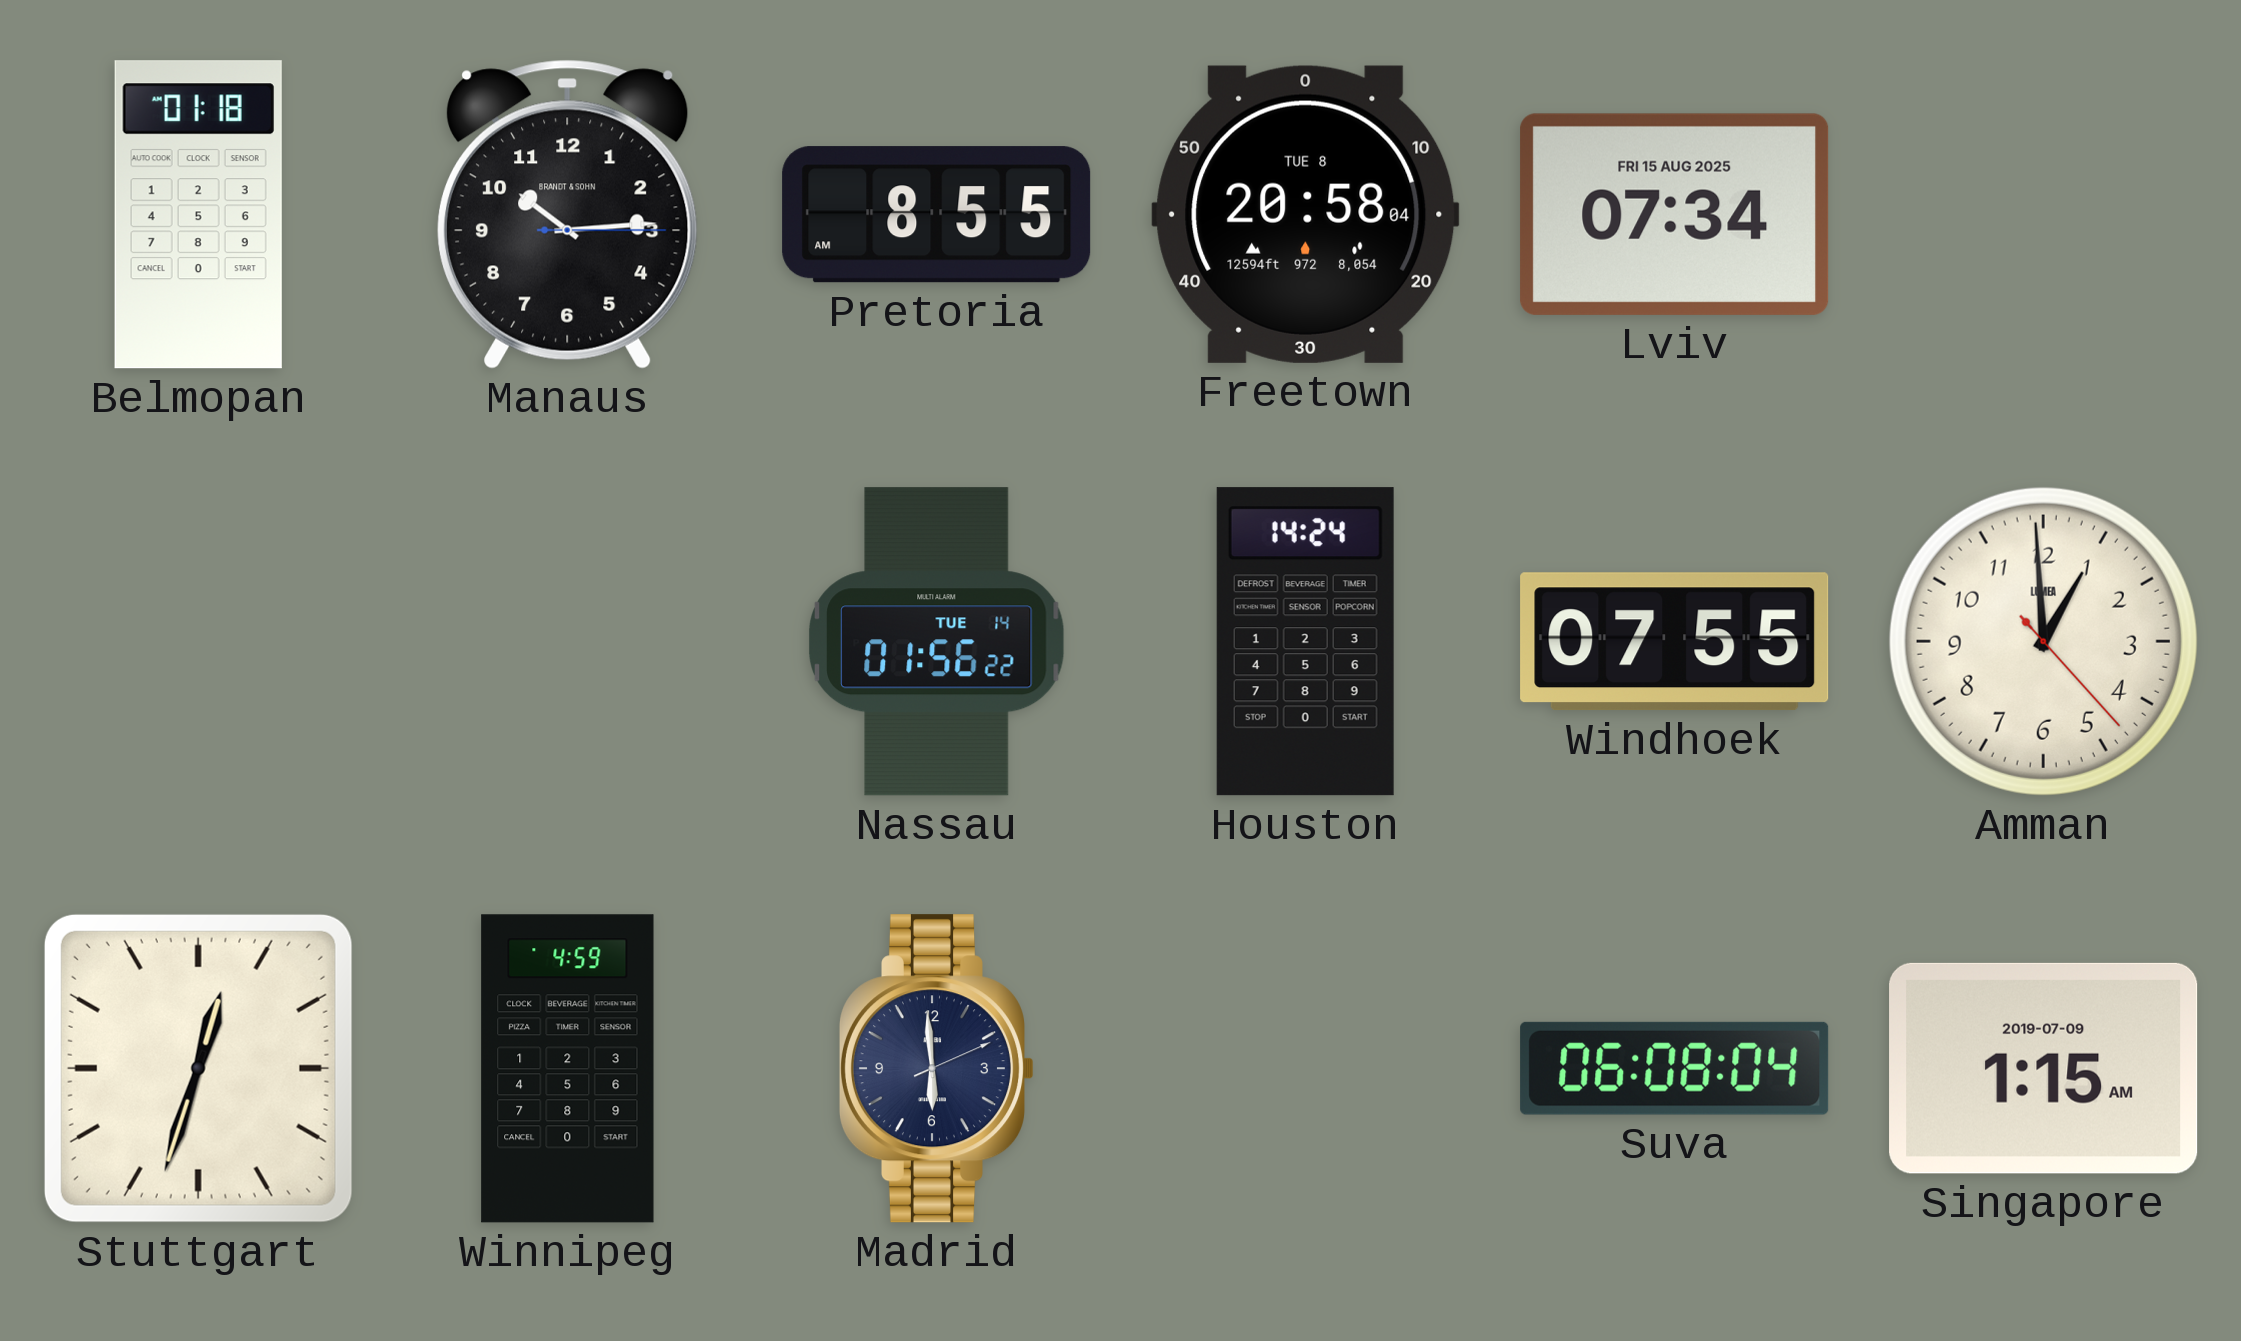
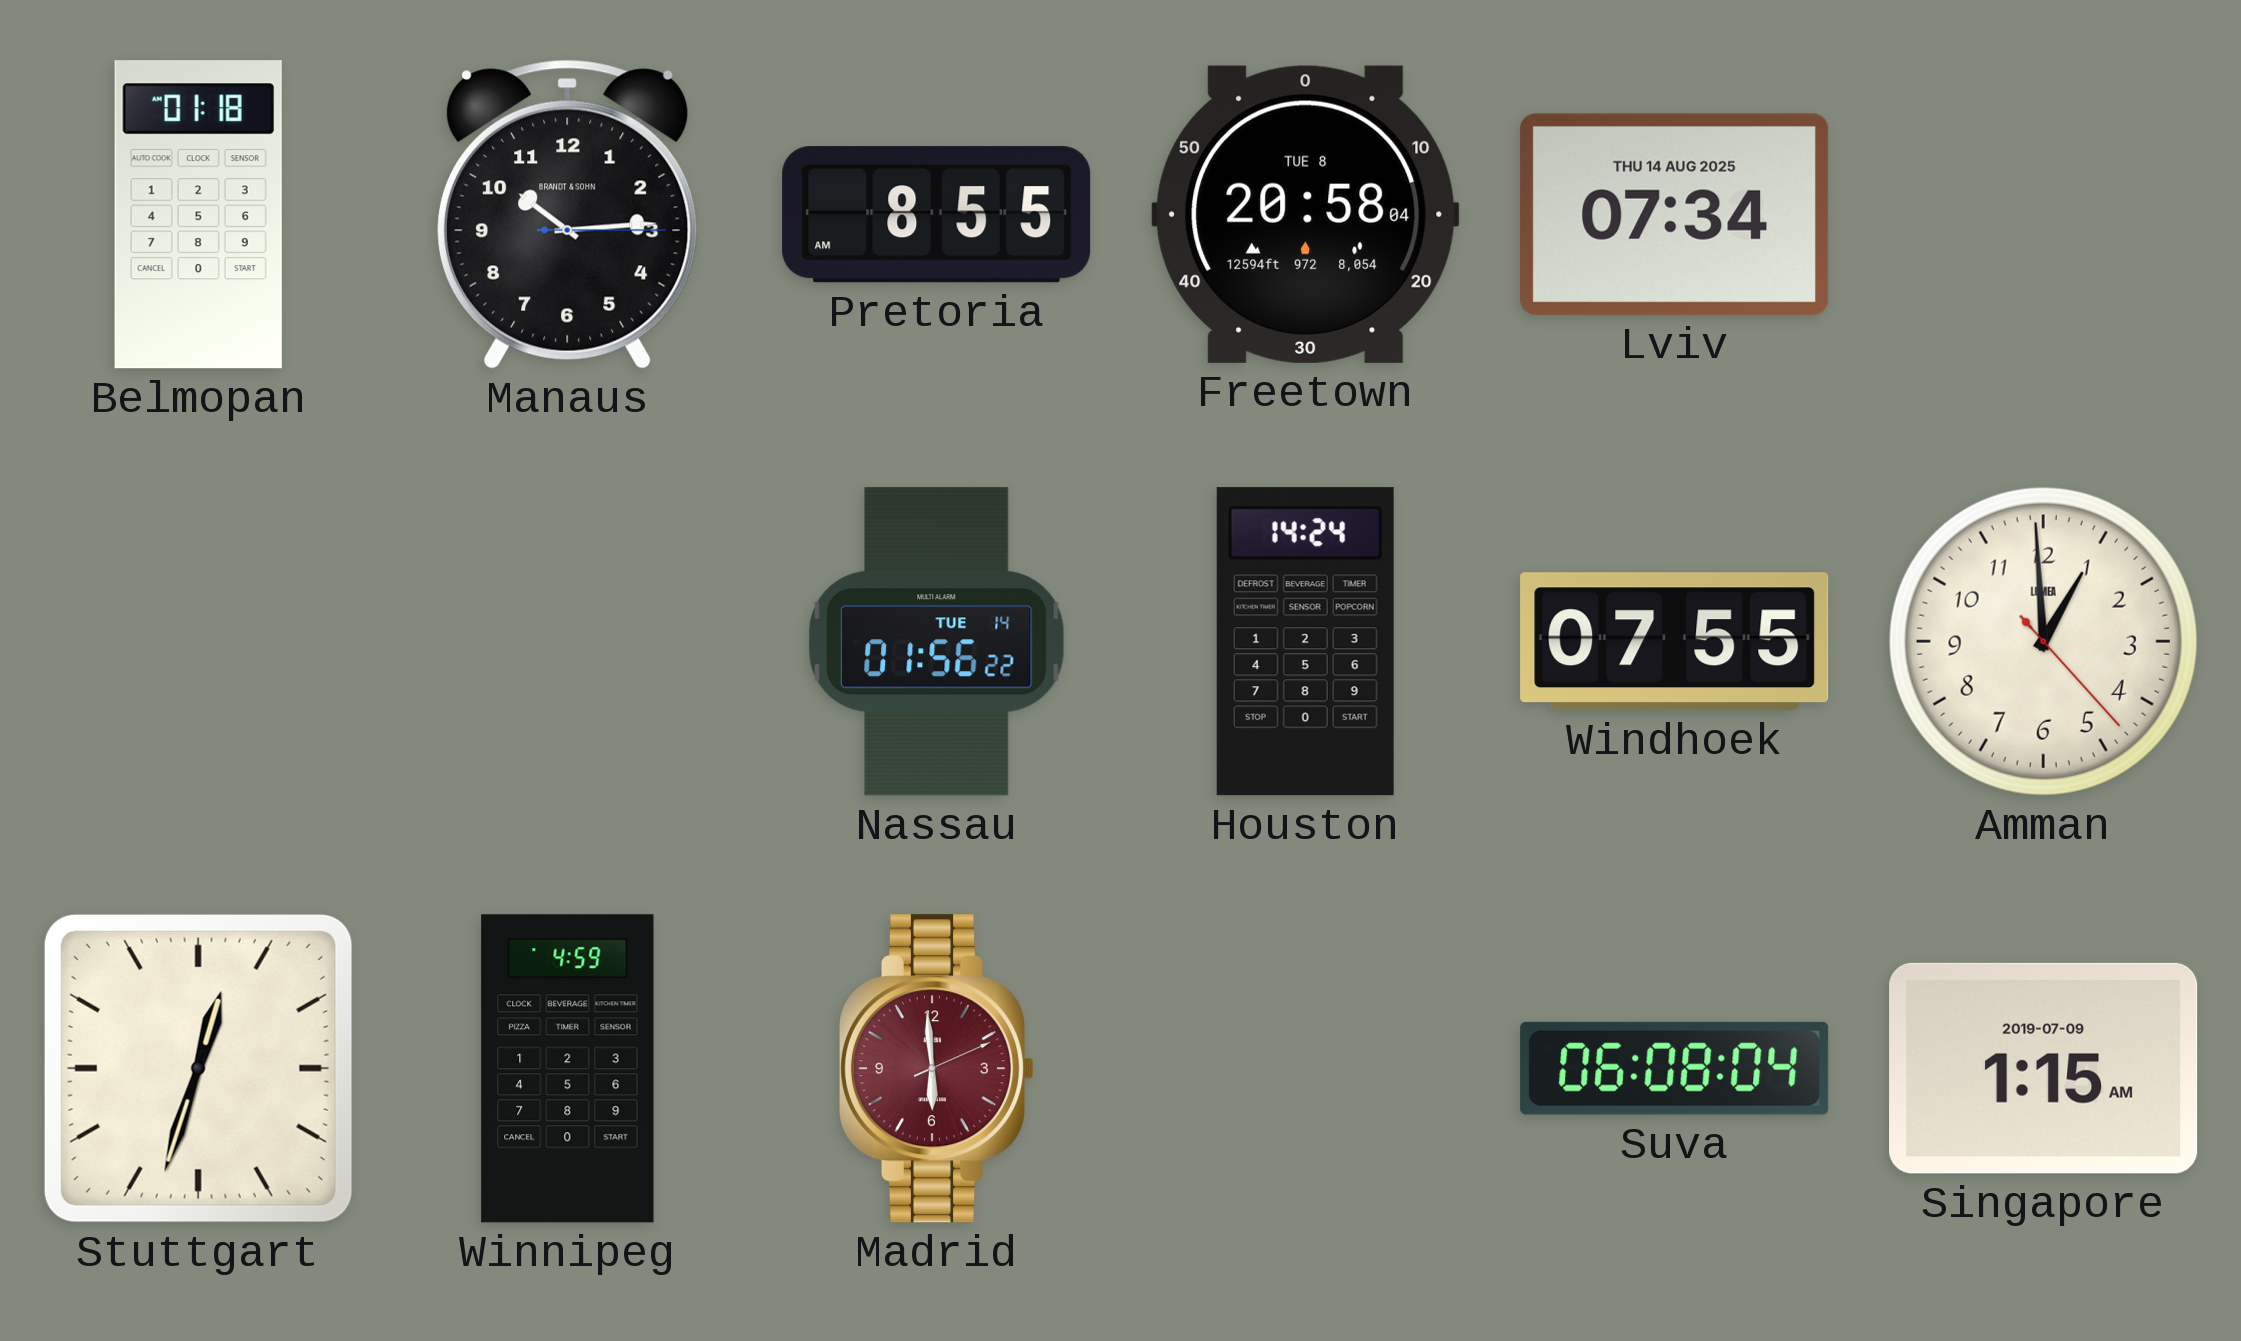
Lviv date: FRI 15 AUG 2025 -> THU 14 AUG 2025
Madrid dial: navy -> burgundy
